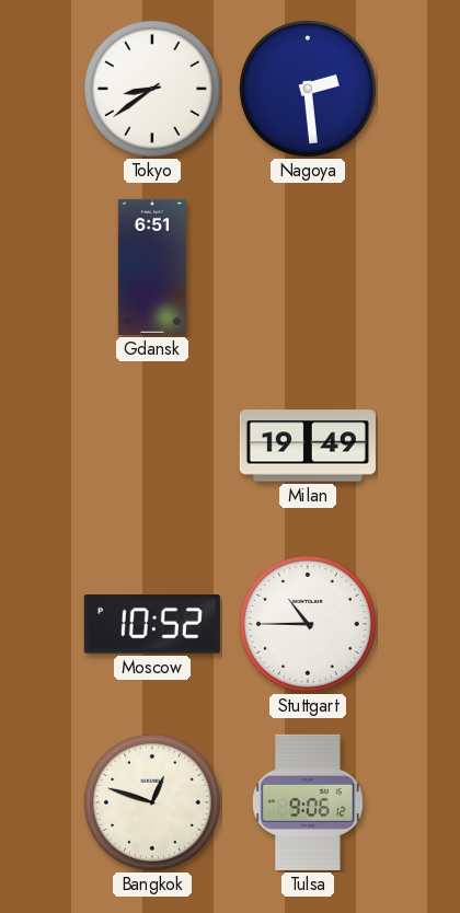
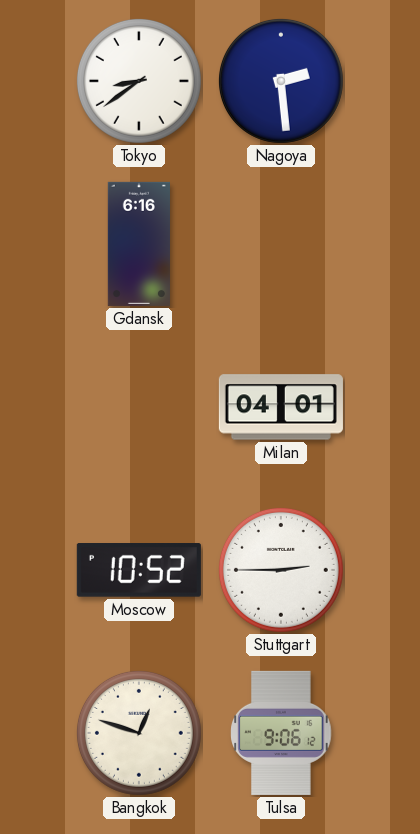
Gdansk: 6:51 -> 6:16
Milan: 19:49 -> 04:01
Stuttgart: 10:45 -> 2:45
